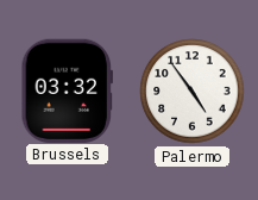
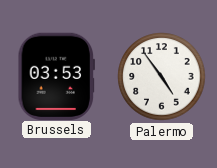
Brussels: 03:32 -> 03:53
